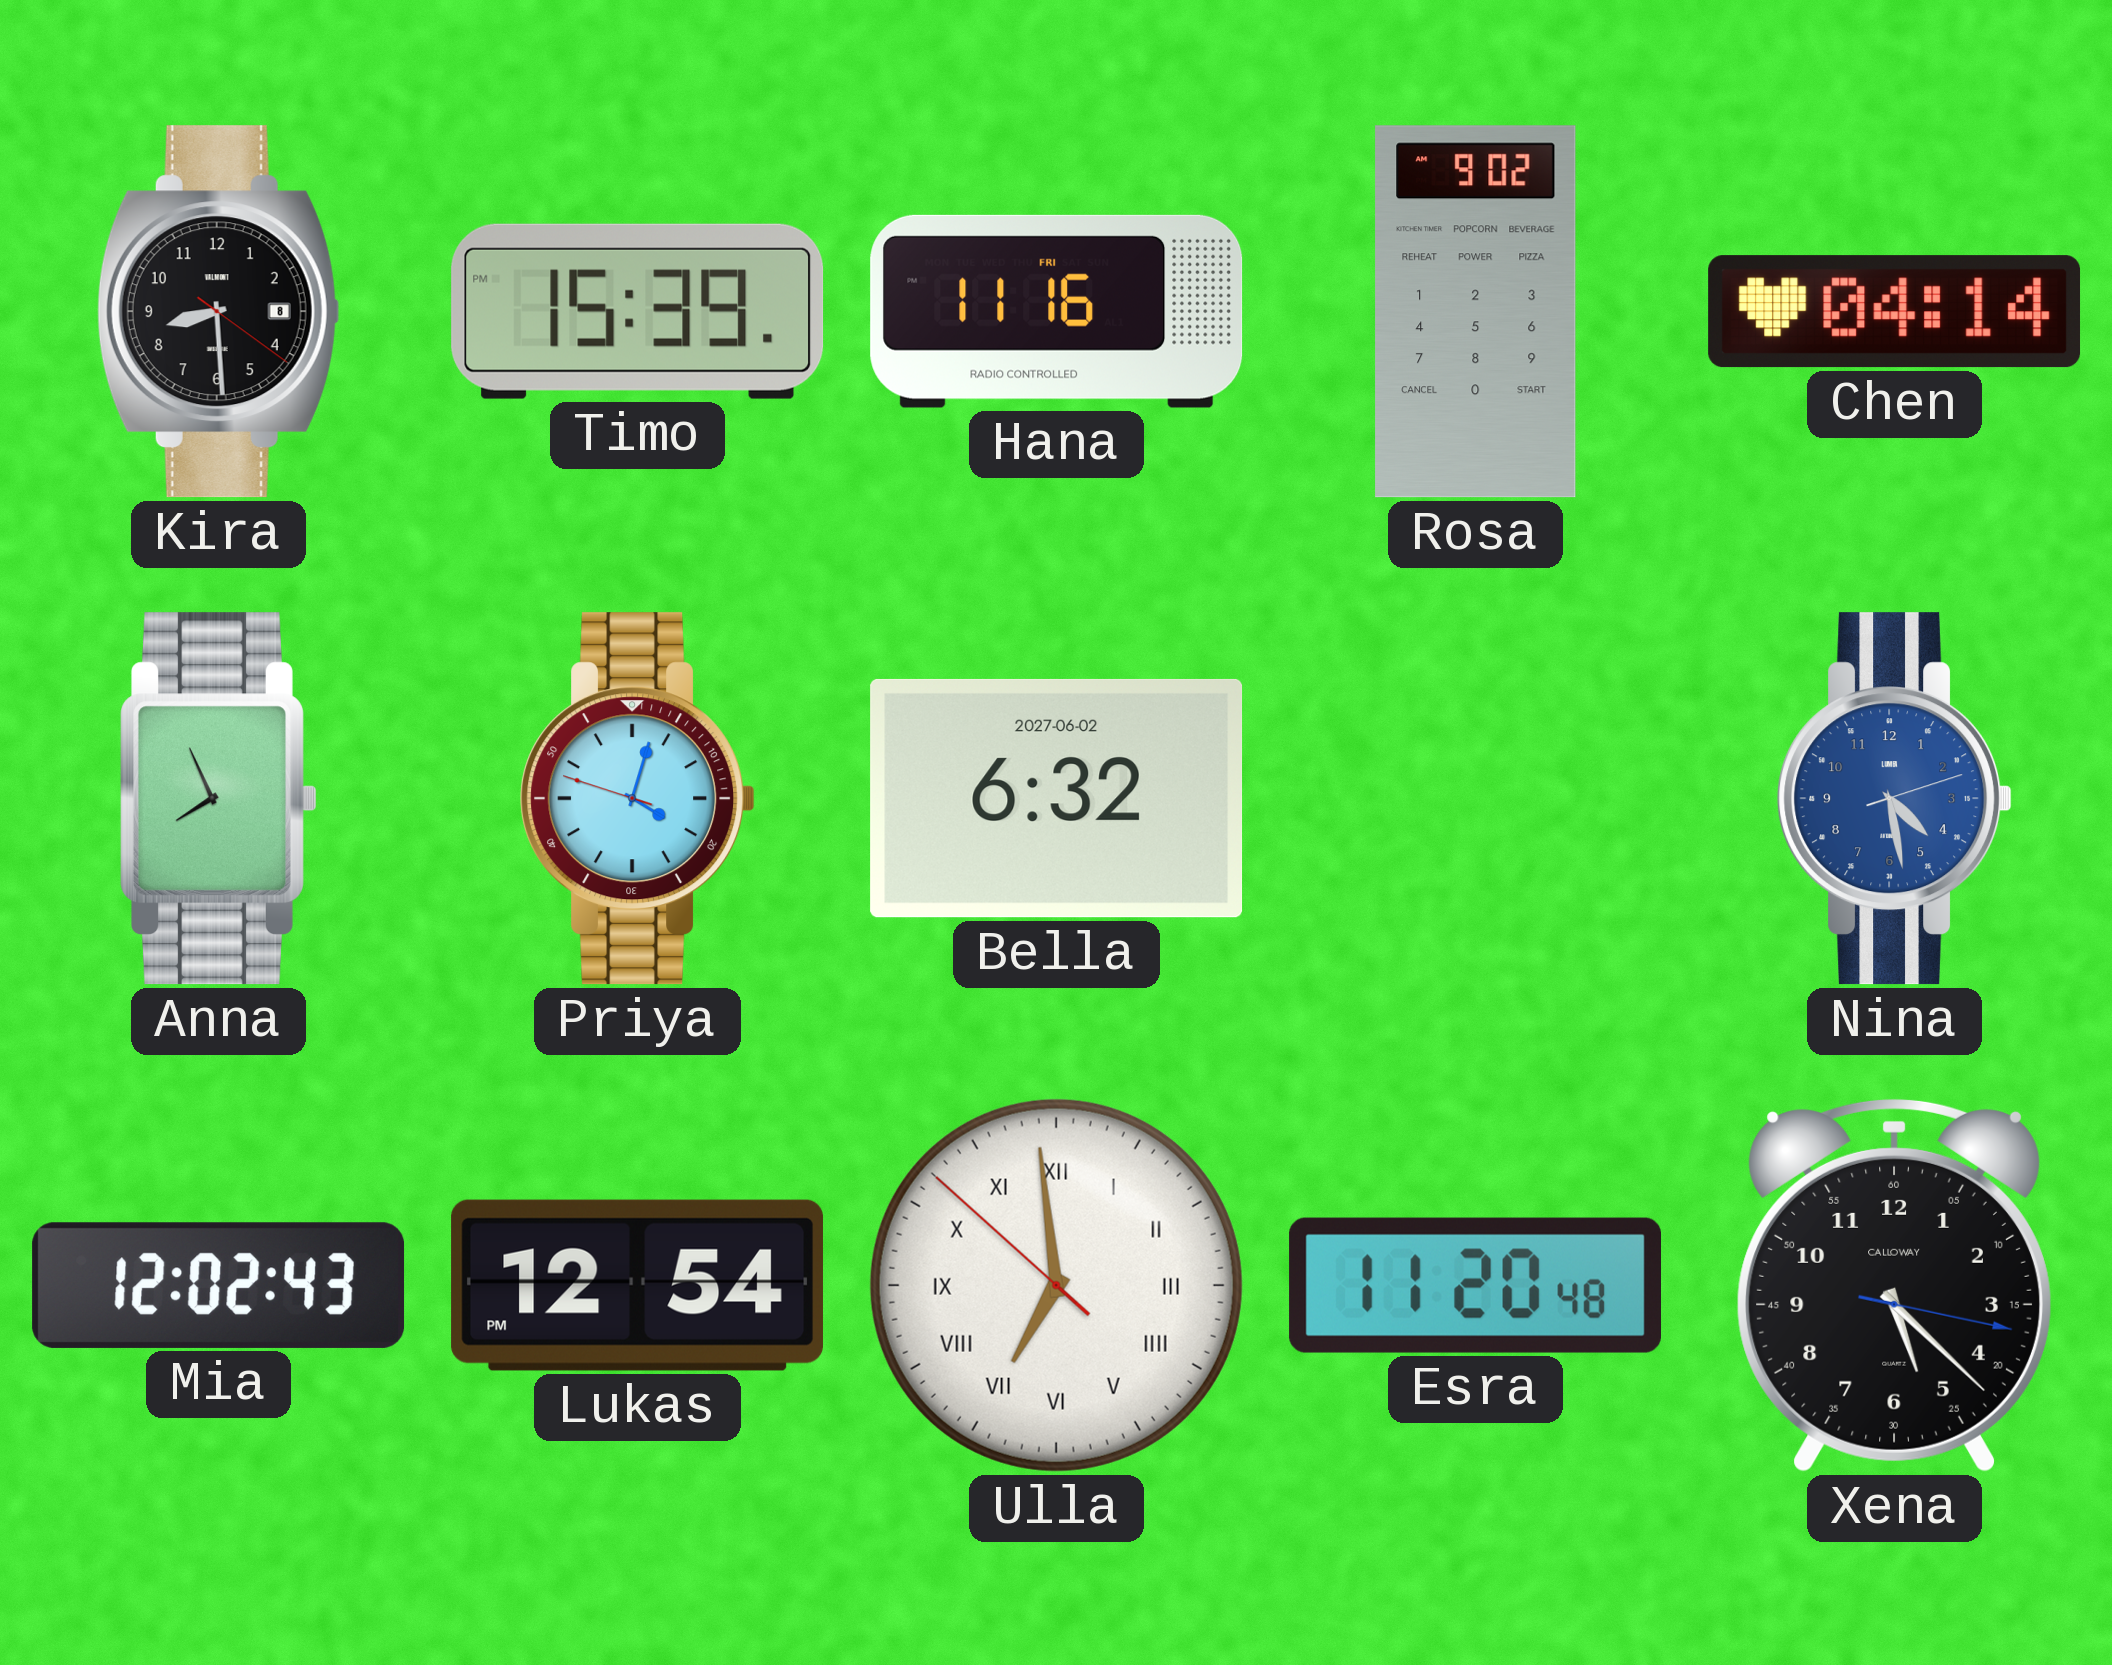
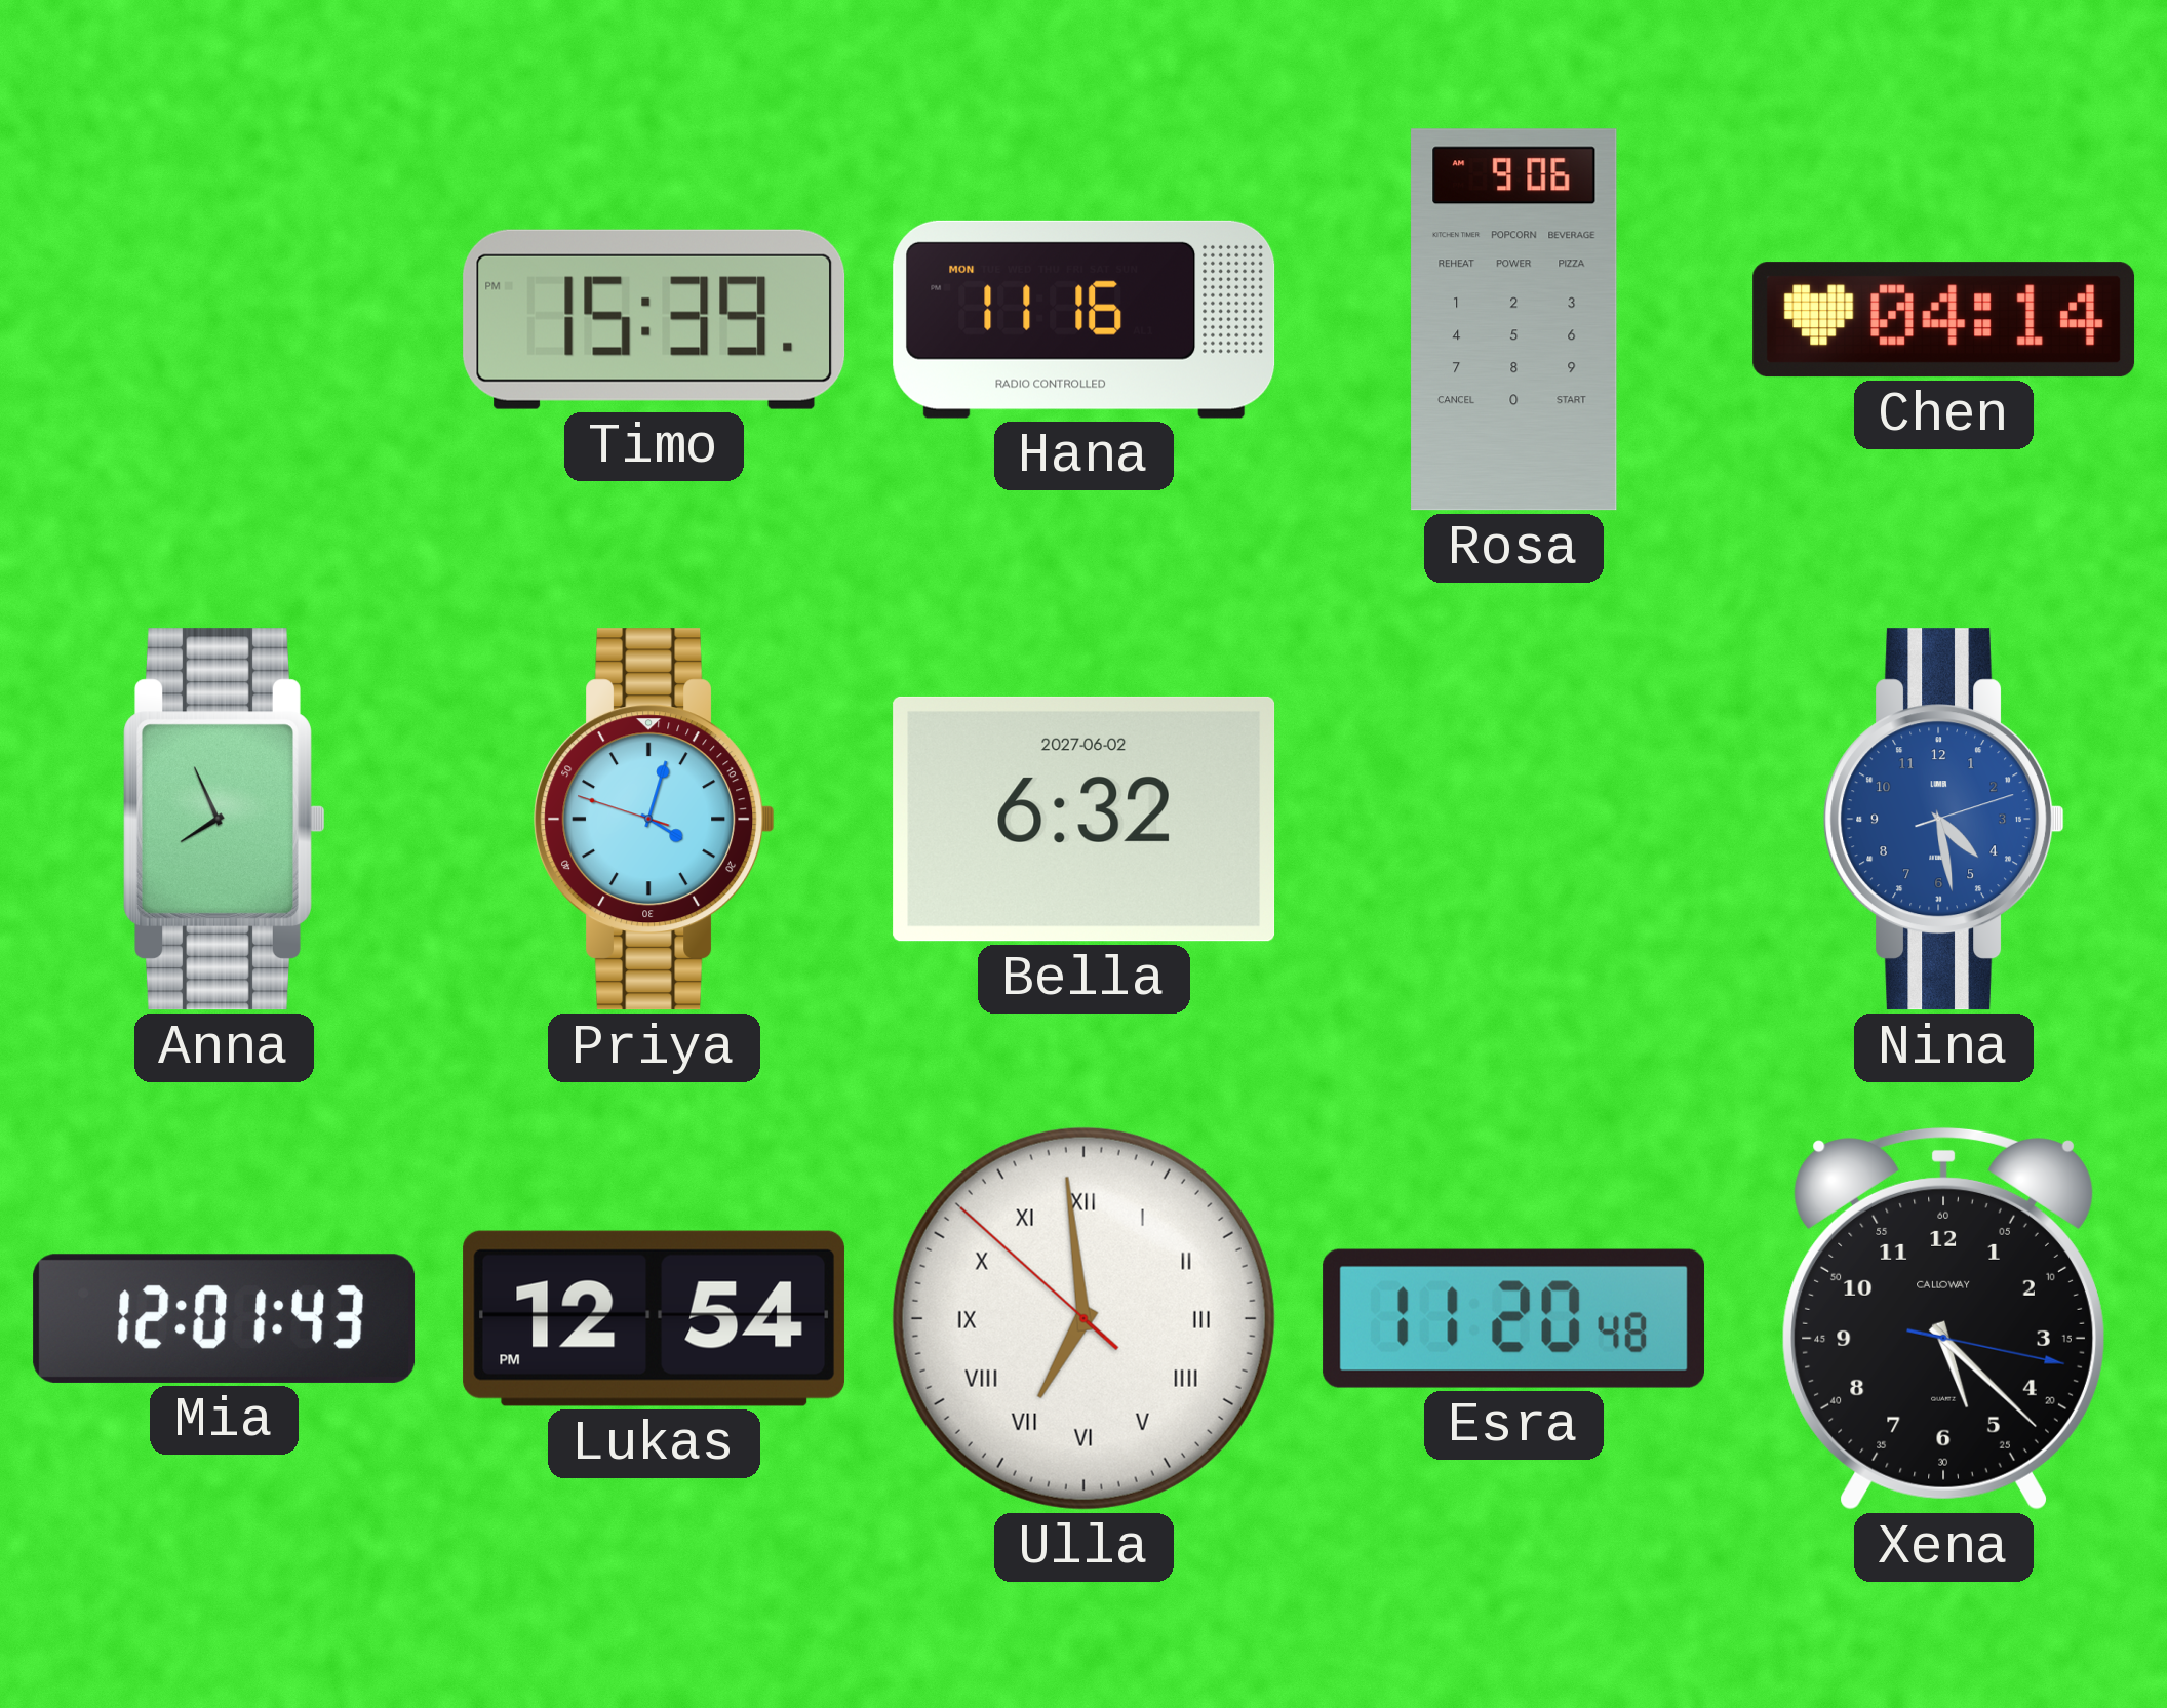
Kira: 8:29 -> none
Hana date: FRI -> MON
Rosa: 9:02 -> 9:06
Mia: 12:02 -> 12:01
